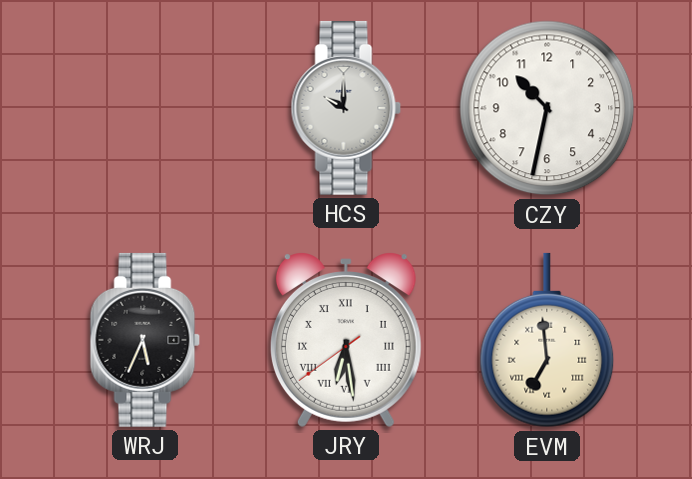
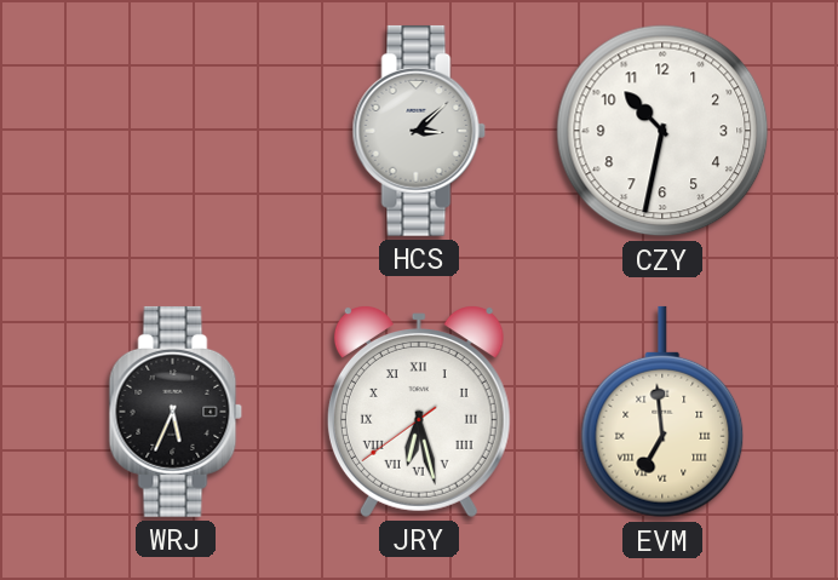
HCS: 10:00 -> 3:08
JRY: 6:28 -> 6:27
